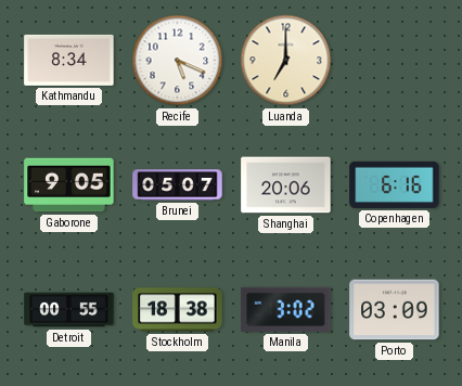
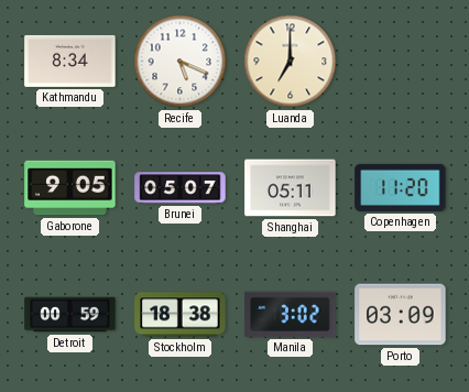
Shanghai: 20:06 -> 05:11
Copenhagen: 6:16 -> 11:20
Detroit: 00:55 -> 00:59
